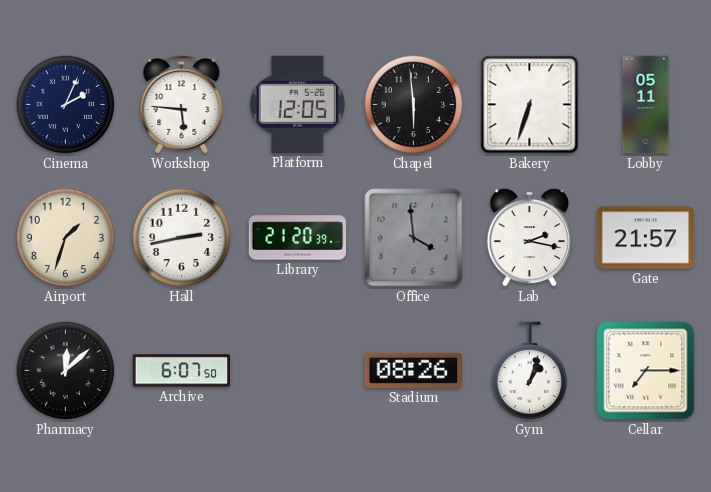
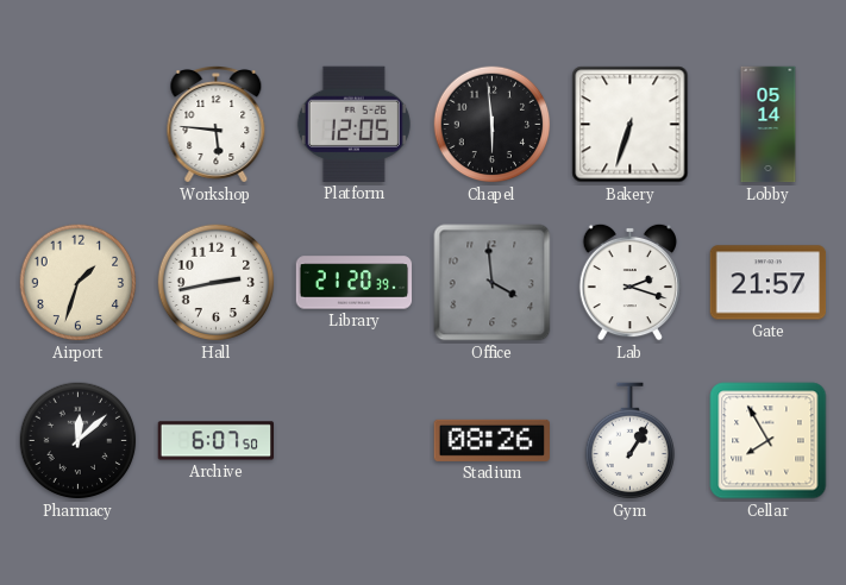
Cinema: 2:04 -> none
Lobby: 05:11 -> 05:14
Lab: 2:17 -> 2:18
Gym: 1:03 -> 1:05
Cellar: 7:15 -> 7:55
